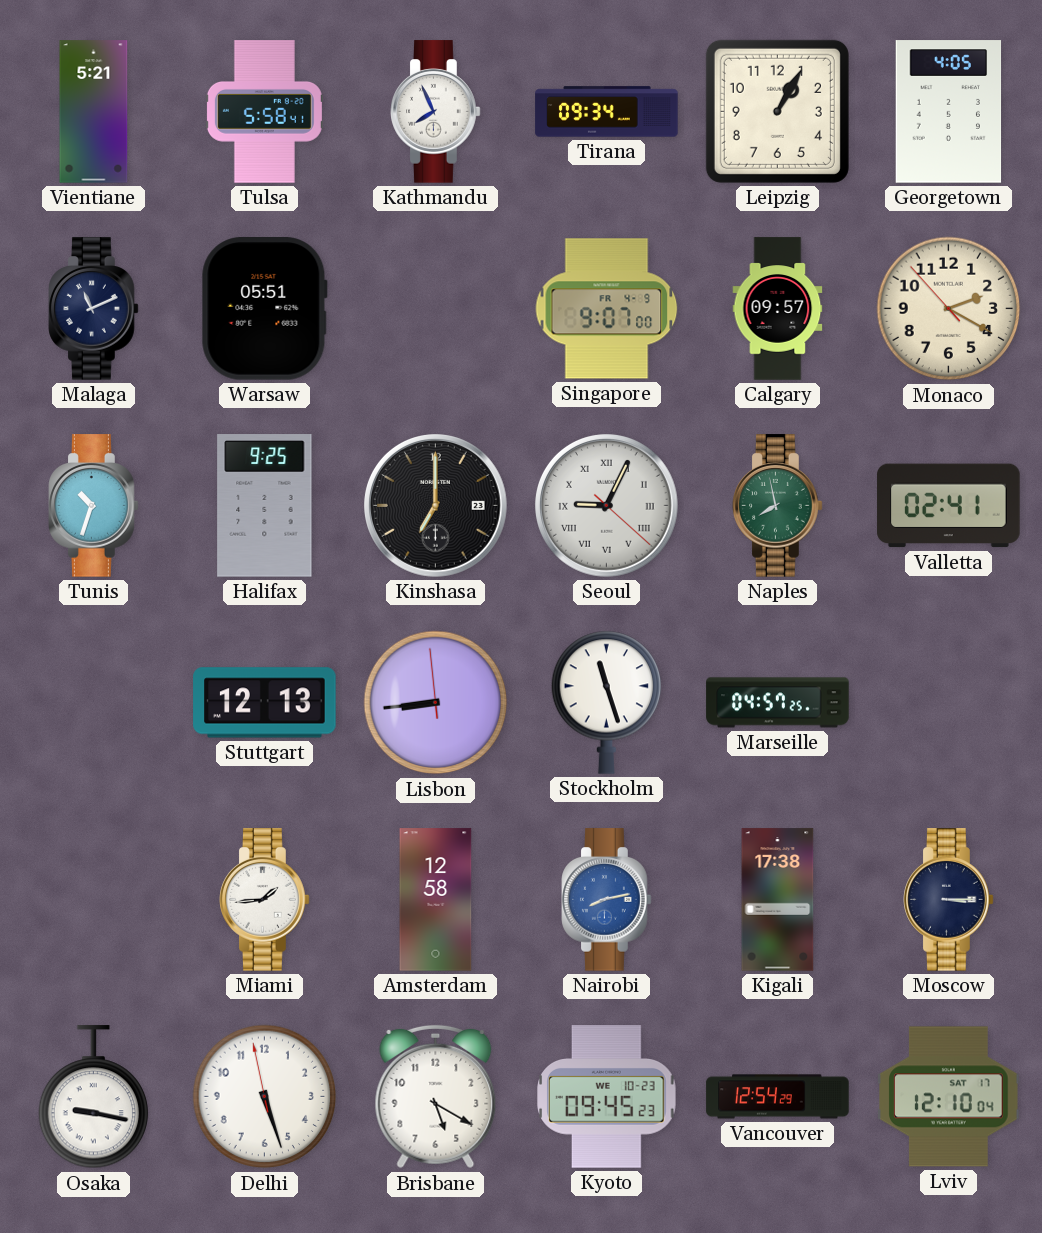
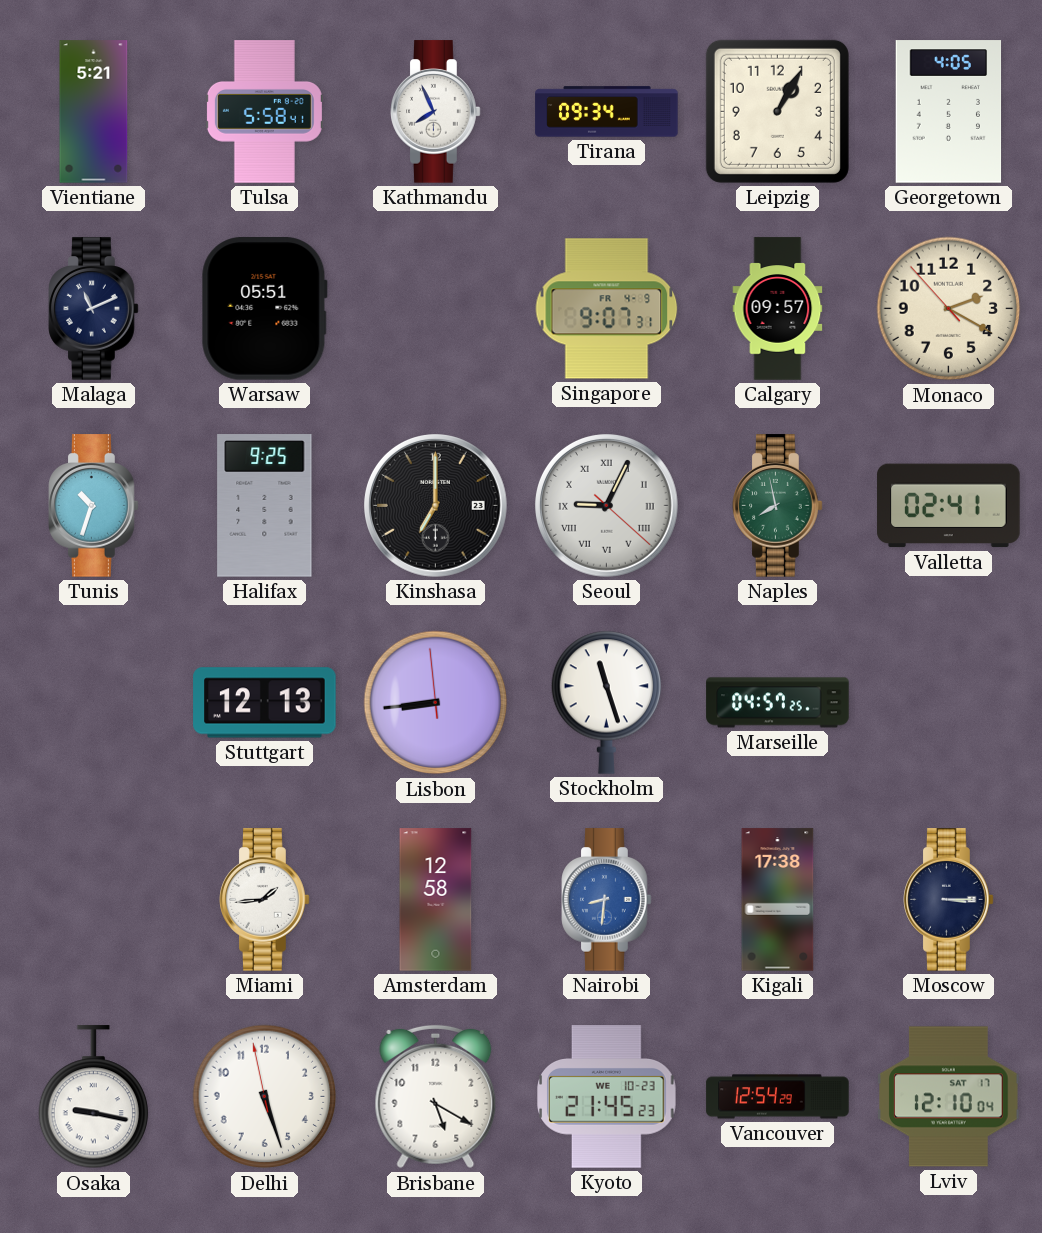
Singapore: 9:07:00 -> 9:07:31
Nairobi: 8:13 -> 8:31
Kyoto: 09:45 -> 21:45
